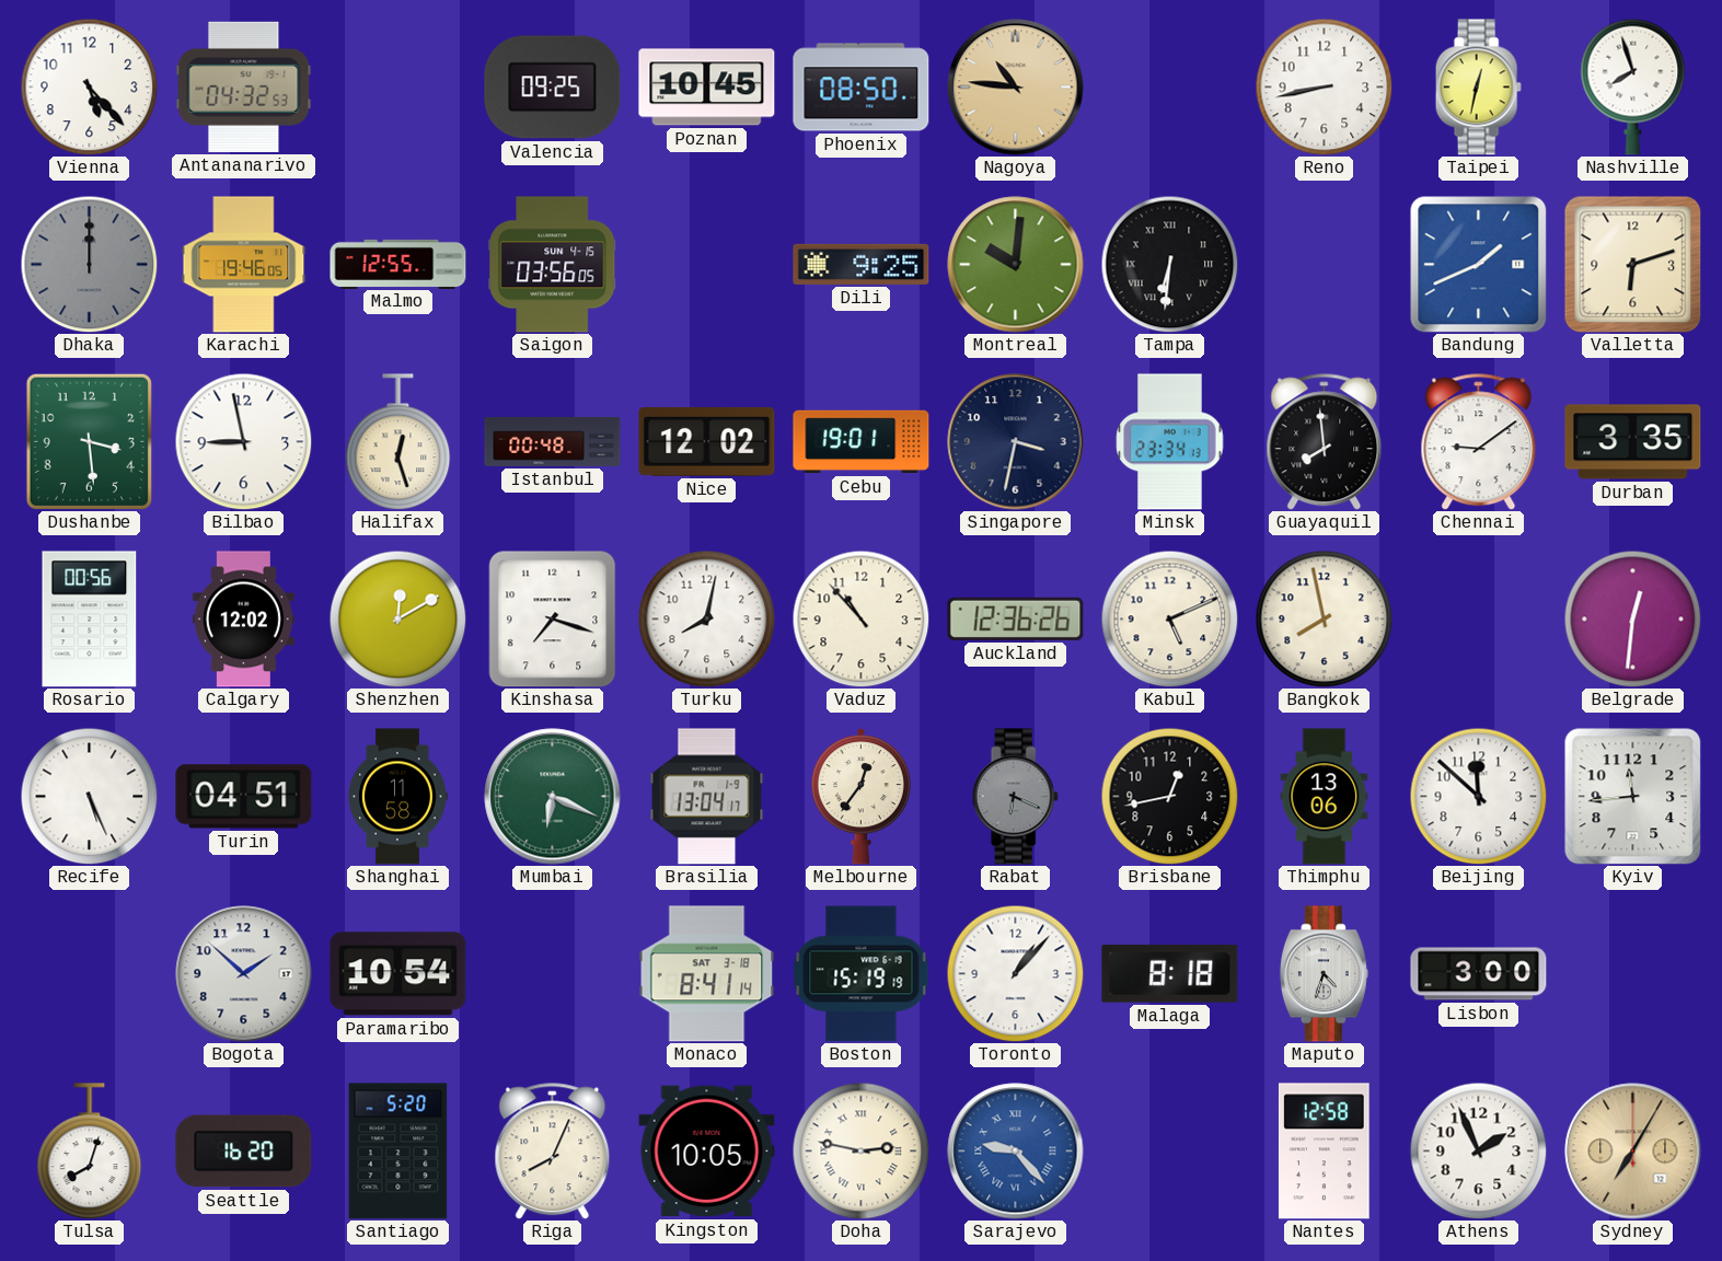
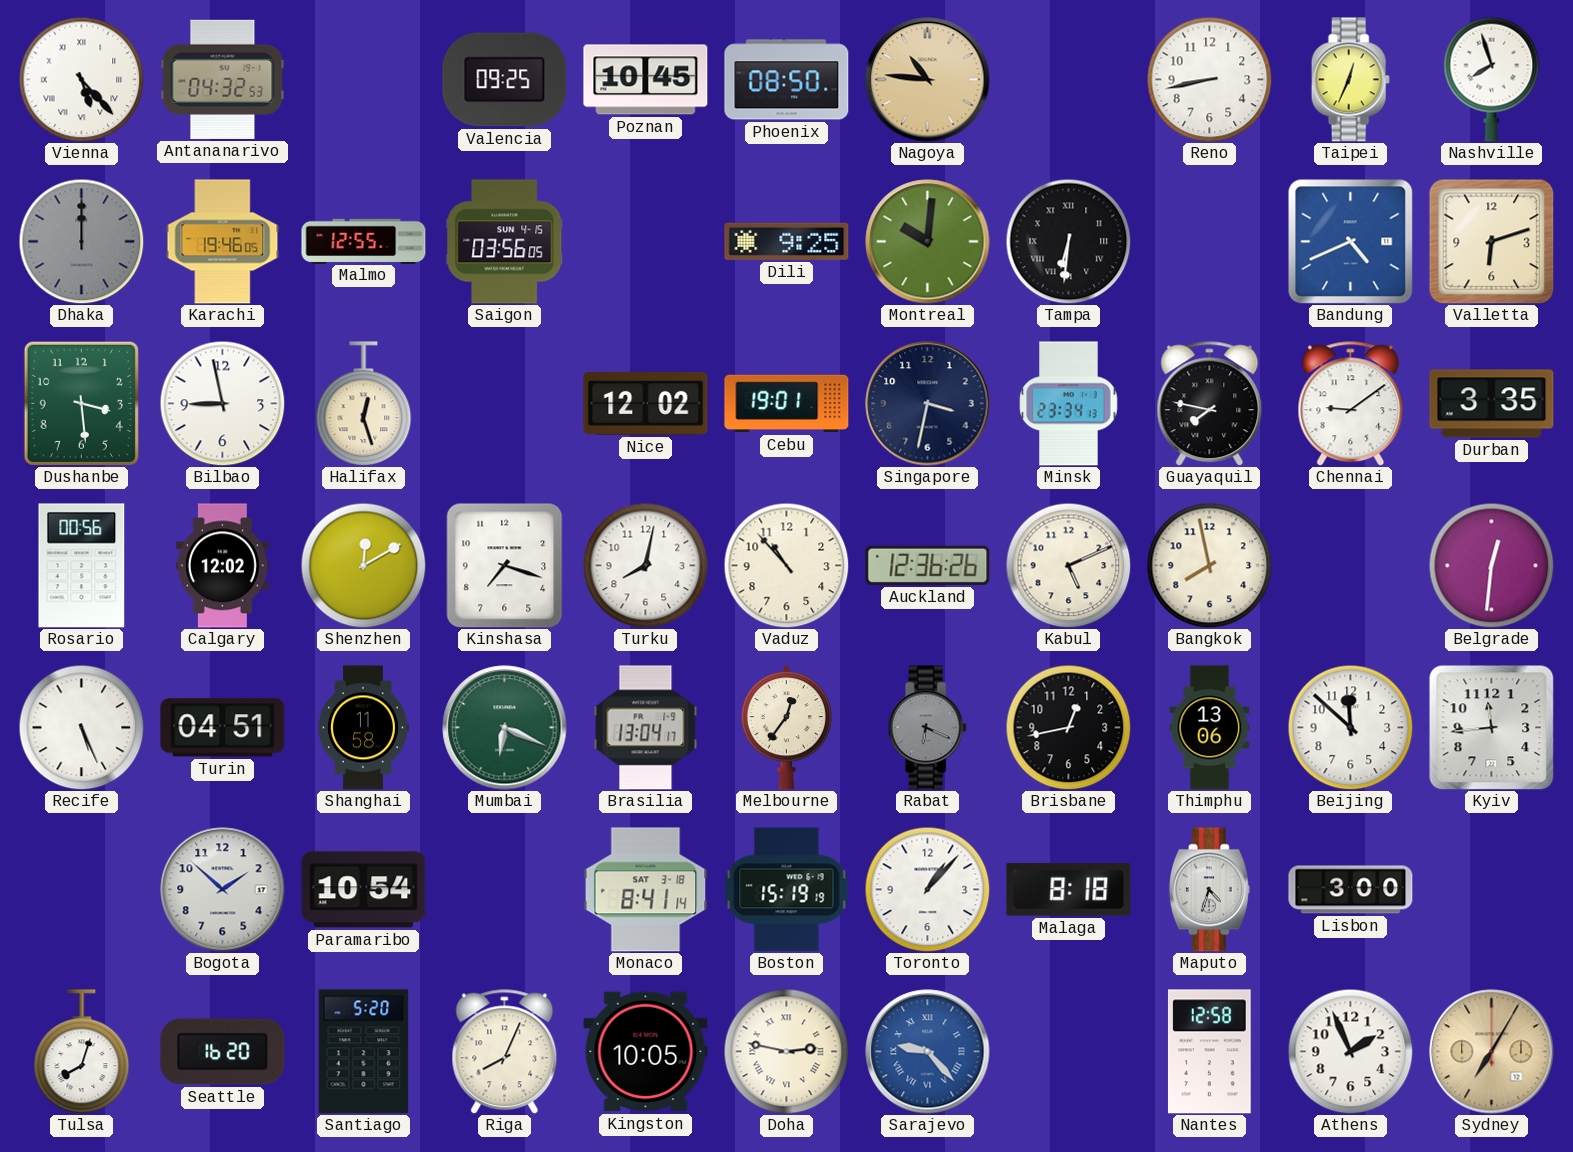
Vienna numerals: Arabic -> Roman
Taipei: 12:32 -> 12:34
Bandung: 1:41 -> 4:41
Istanbul: 00:48 -> none
Guayaquil: 7:59 -> 7:47
